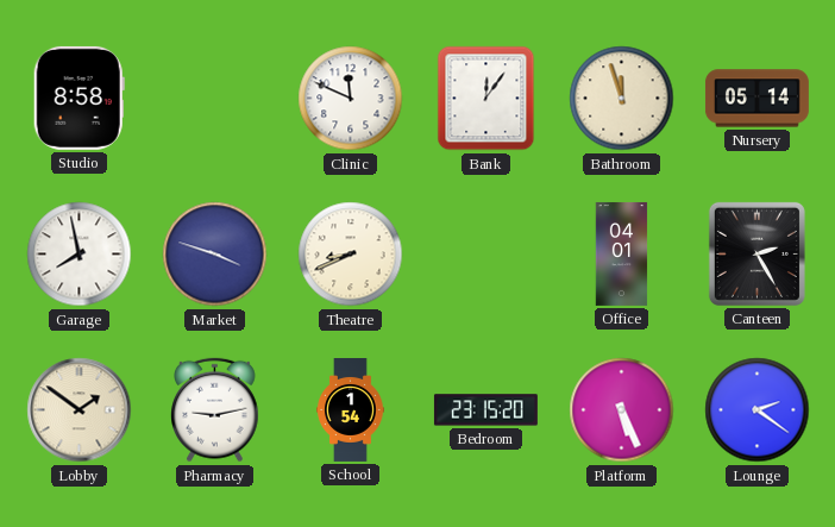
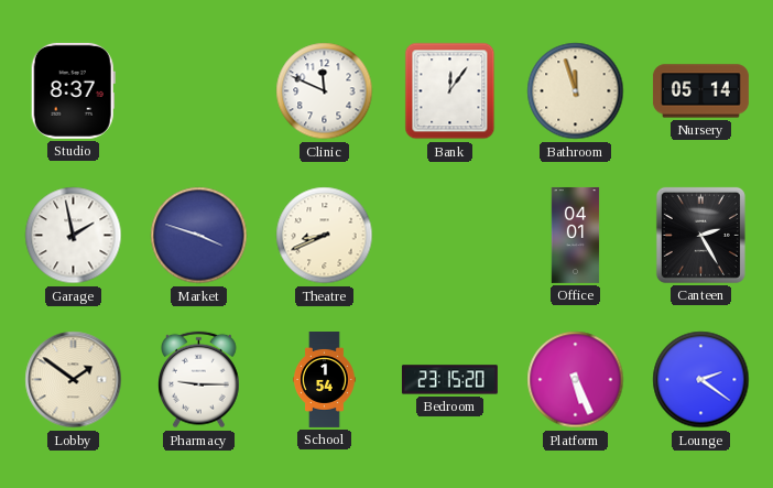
Studio: 8:58 -> 8:37
Garage: 7:58 -> 1:58
Pharmacy: 9:13 -> 9:15
